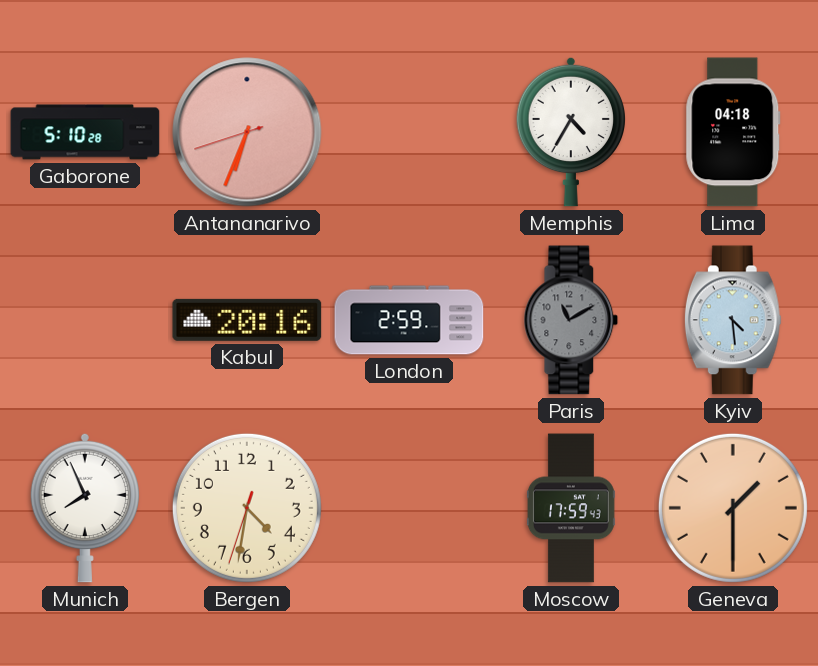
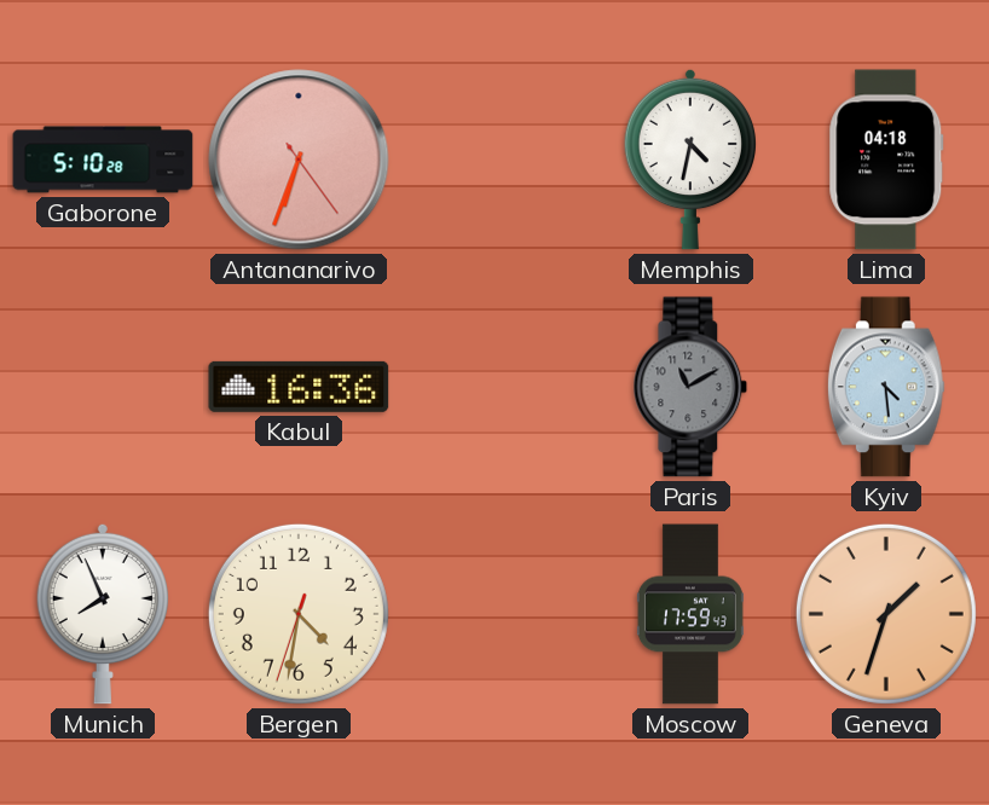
Antananarivo: 6:33:42 -> 6:33:24
Memphis: 4:35 -> 4:32
Kabul: 20:16 -> 16:36
London: 2:59 -> none
Geneva: 1:30 -> 1:33
